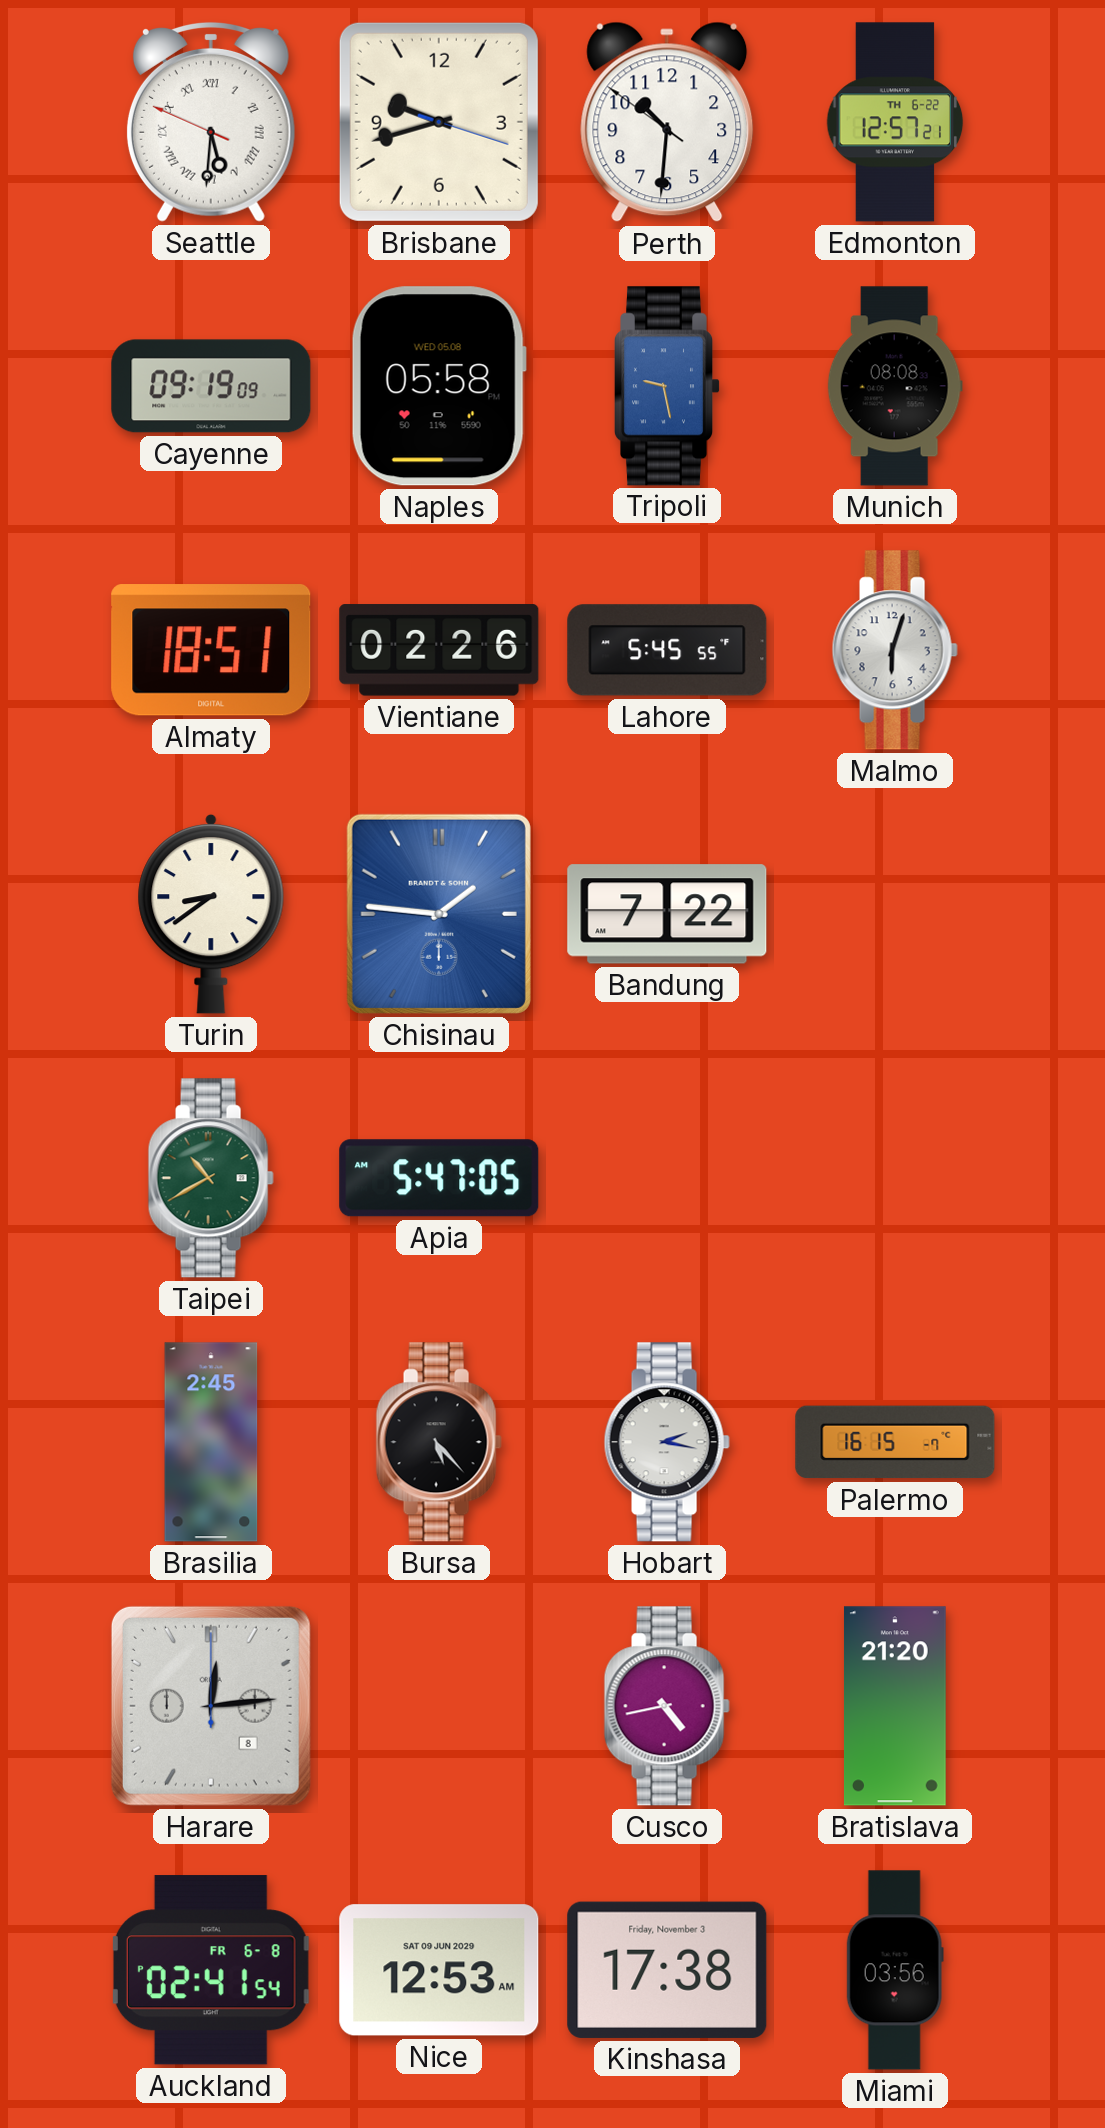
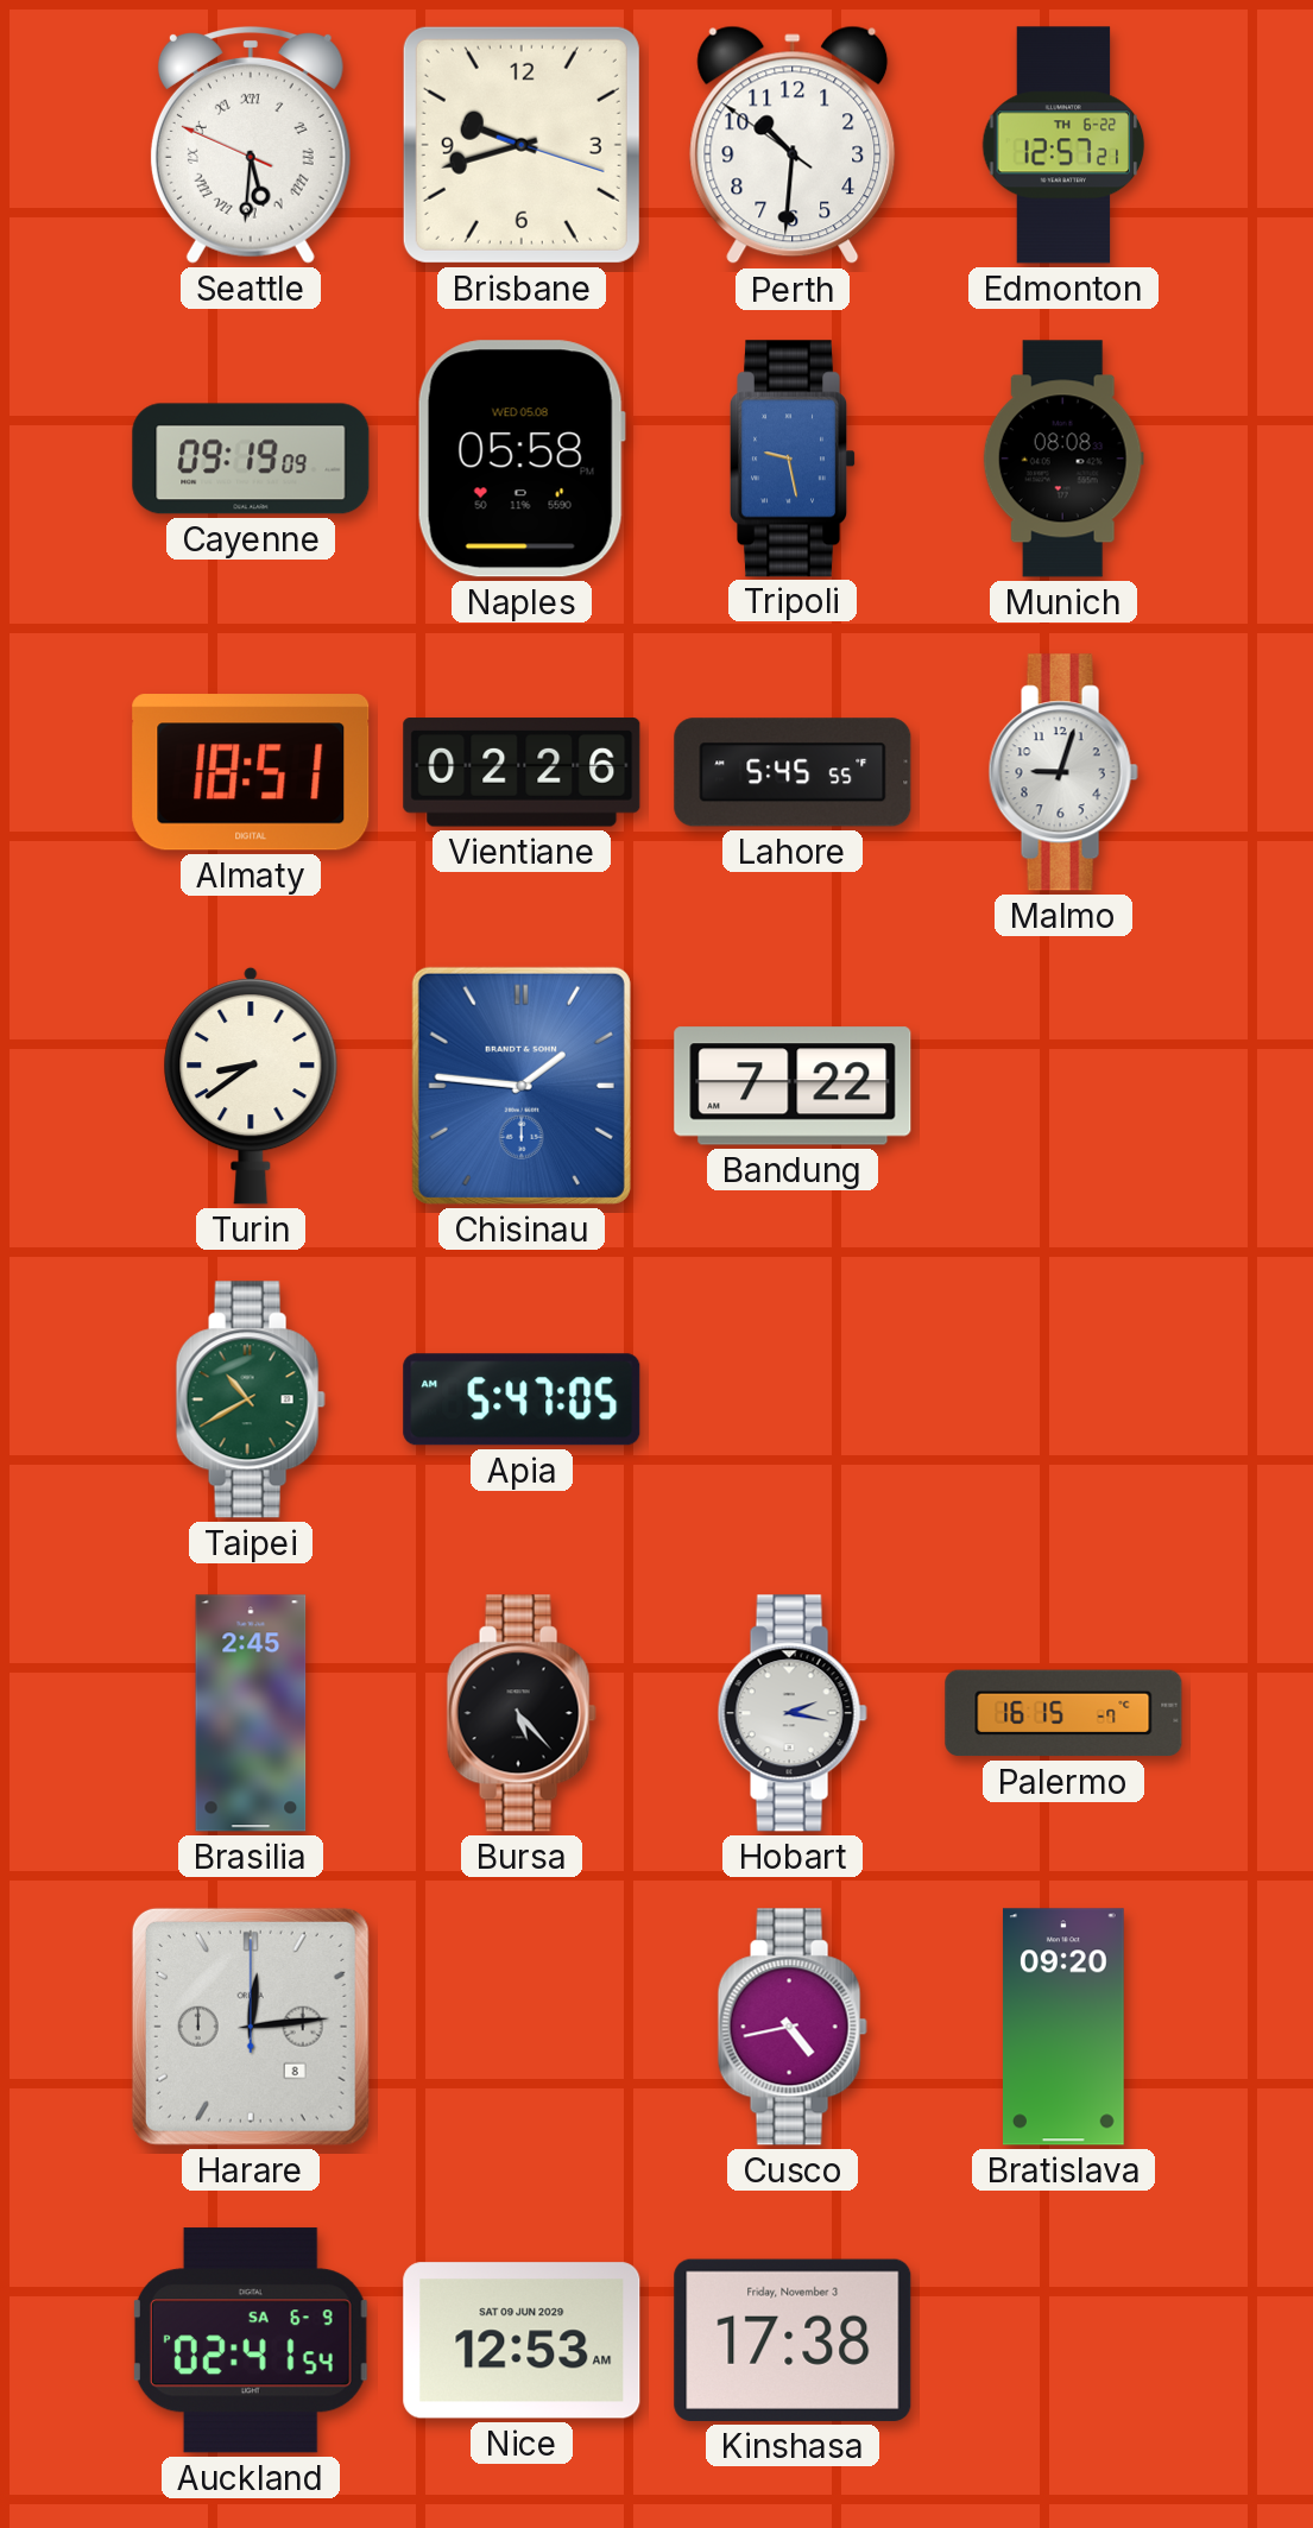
Malmo: 6:03 -> 9:03
Bratislava: 21:20 -> 09:20
Auckland date: FR 6-8 -> SA 6-9
Miami: 03:56 -> none
